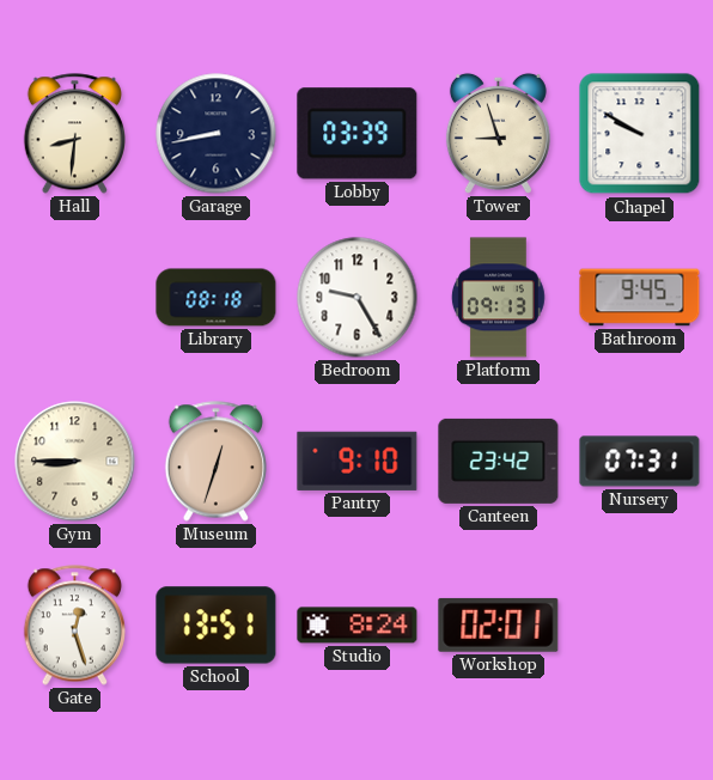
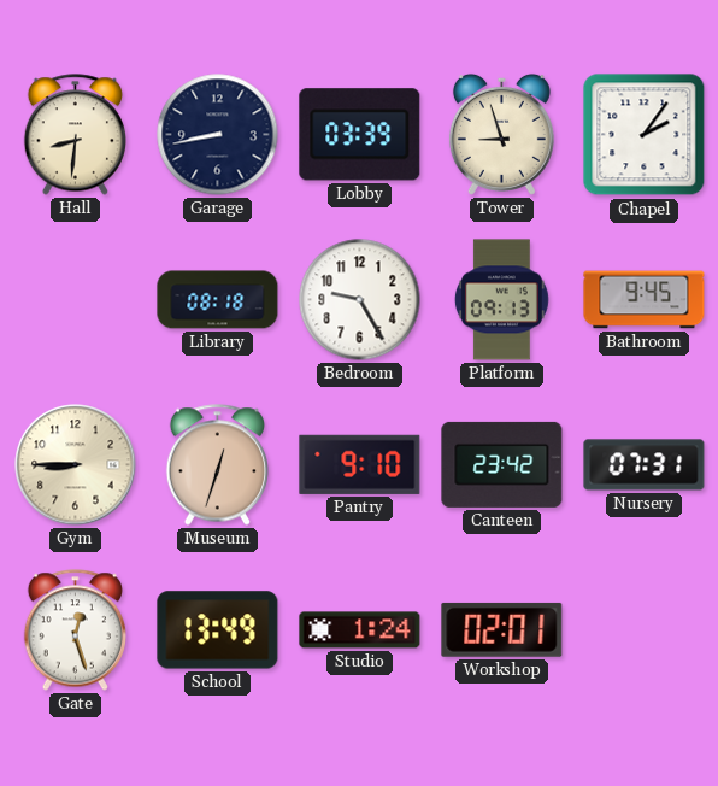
Chapel: 9:50 -> 2:06
School: 13:51 -> 13:49
Studio: 8:24 -> 1:24
